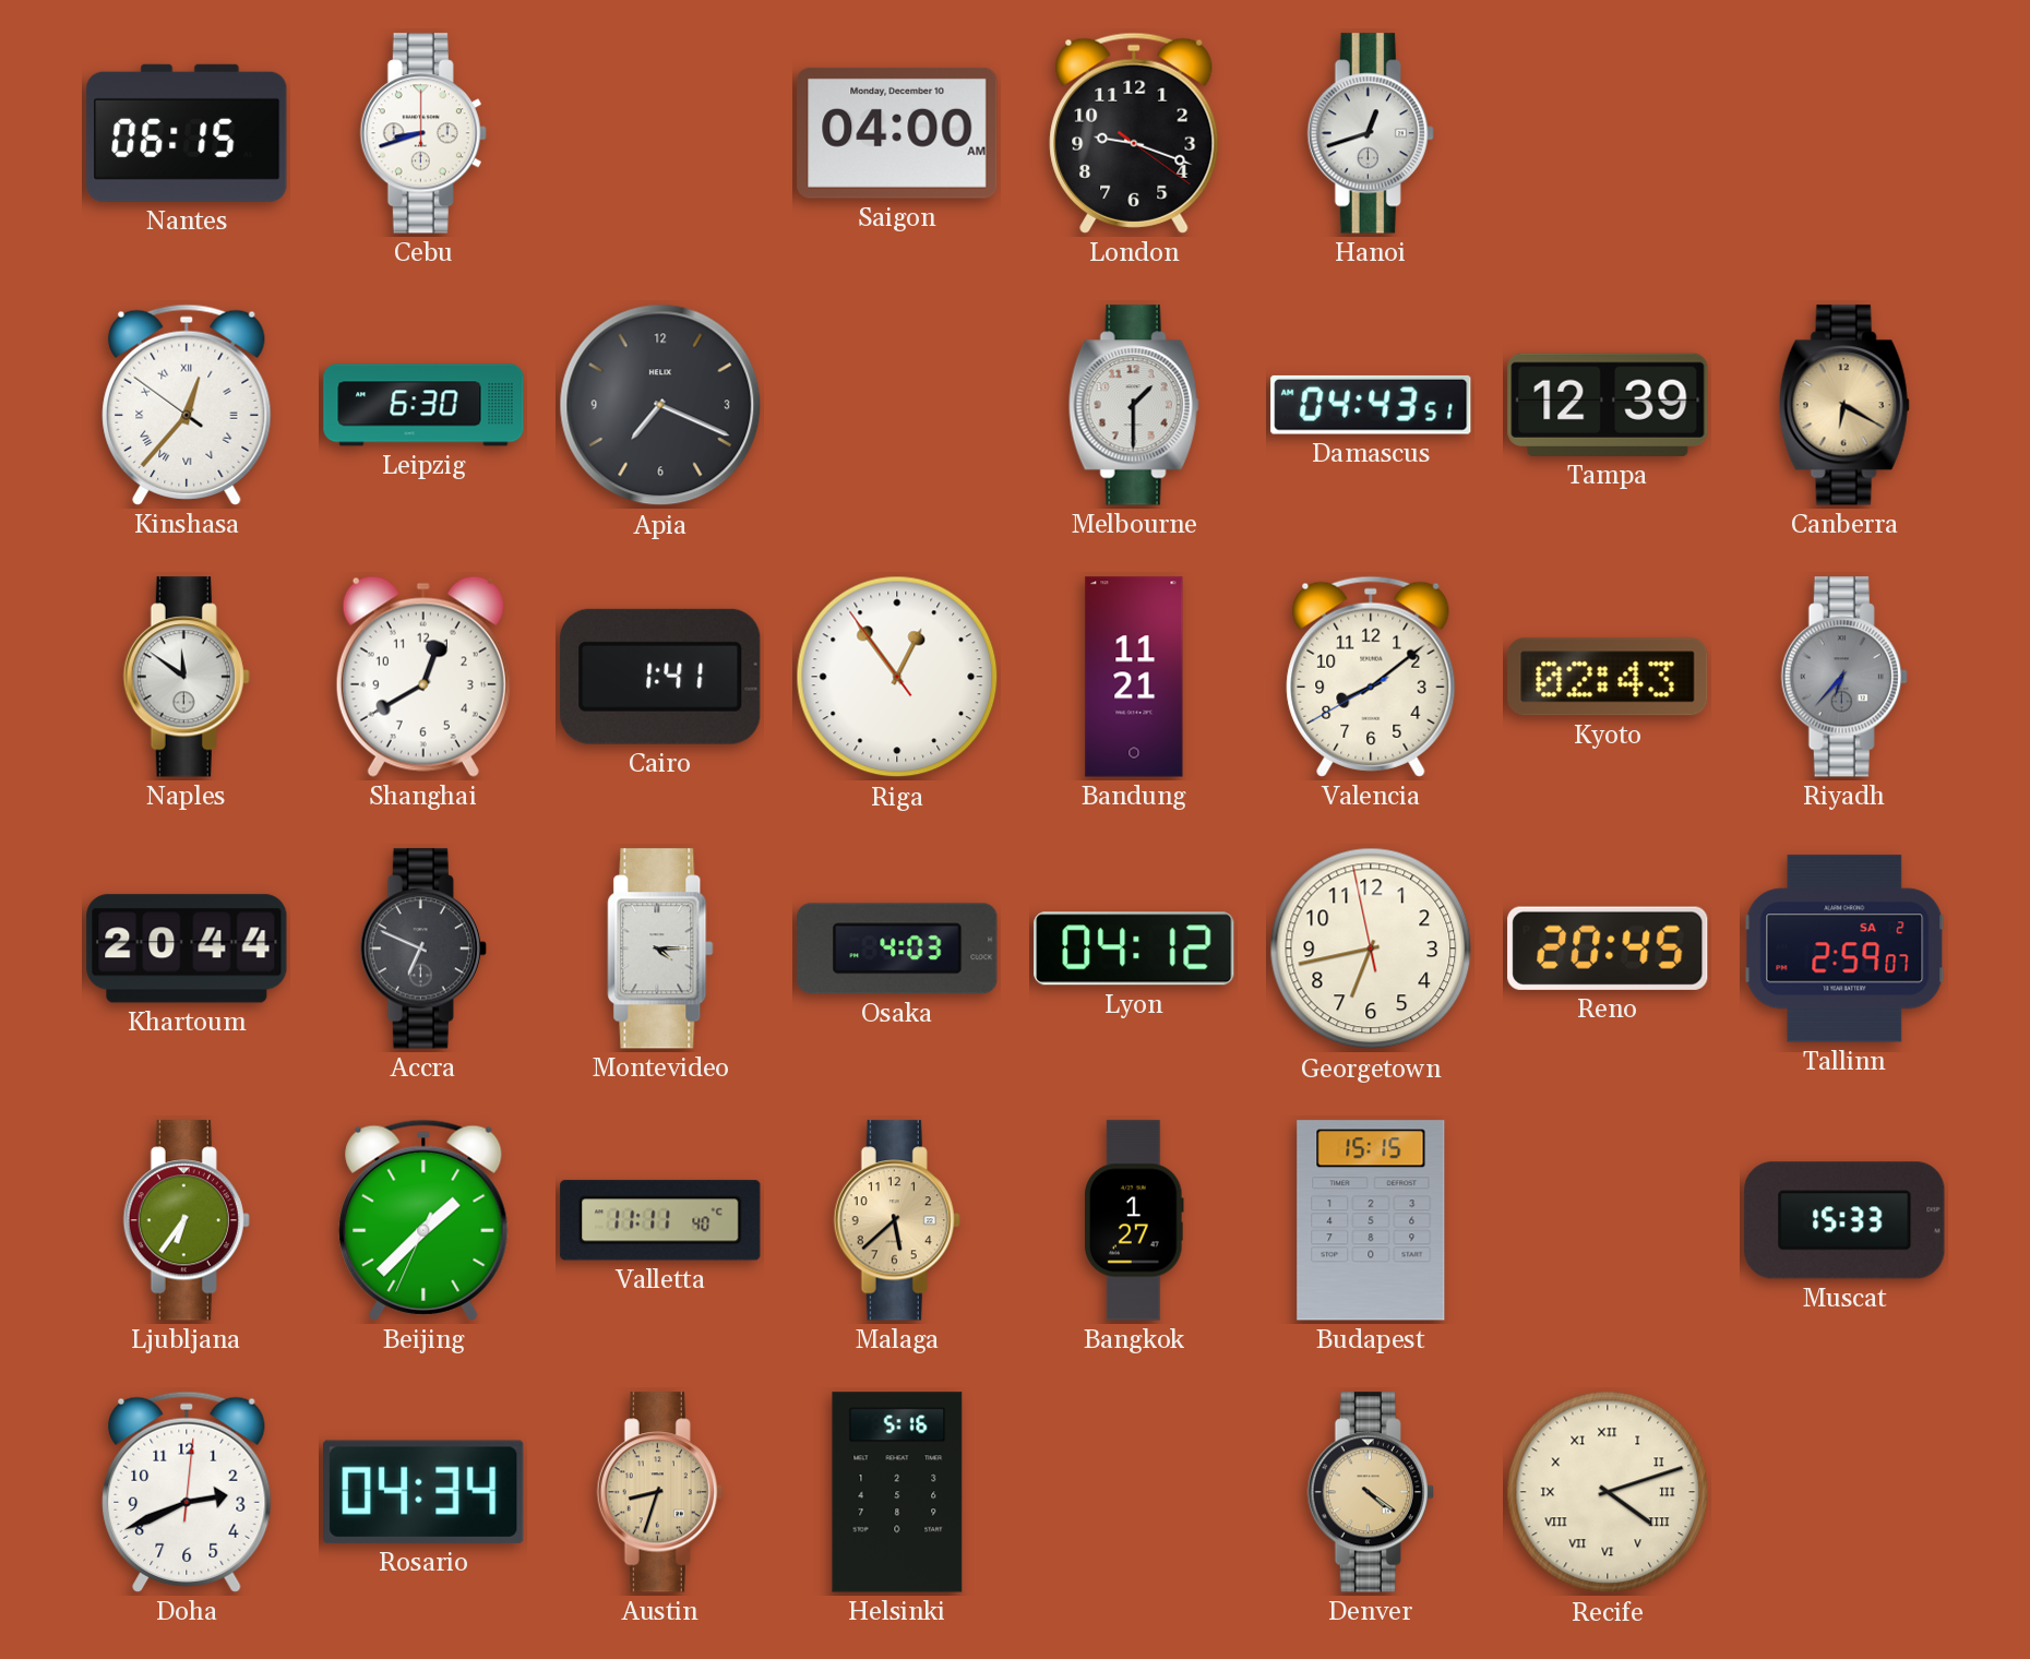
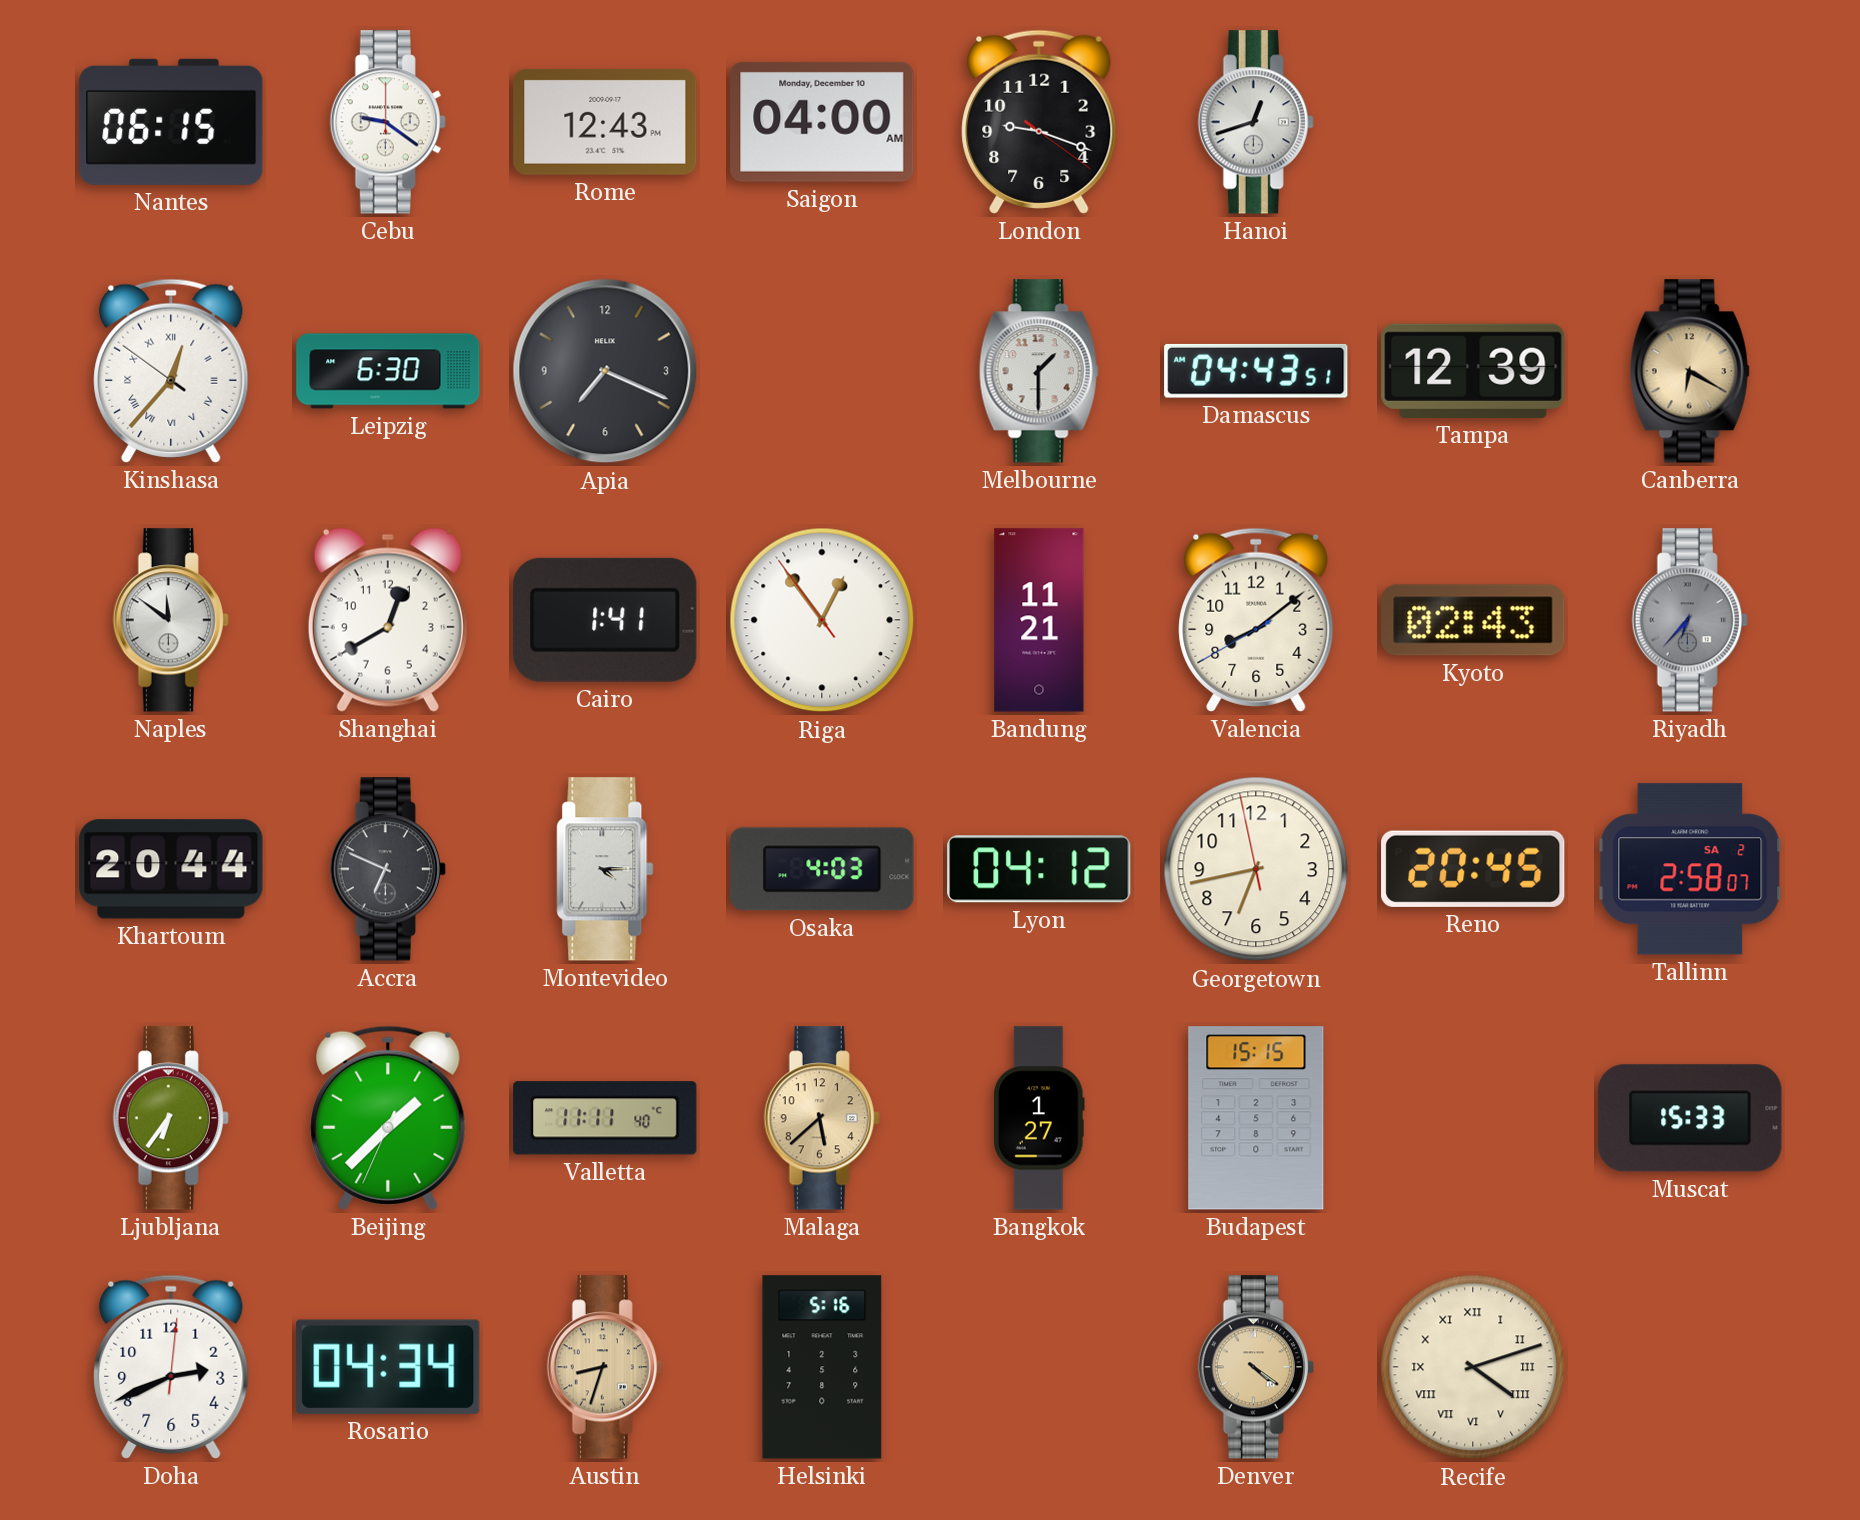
Cebu: 8:42 -> 9:21
Rome: none -> 12:43
Tallinn: 2:59 -> 2:58
